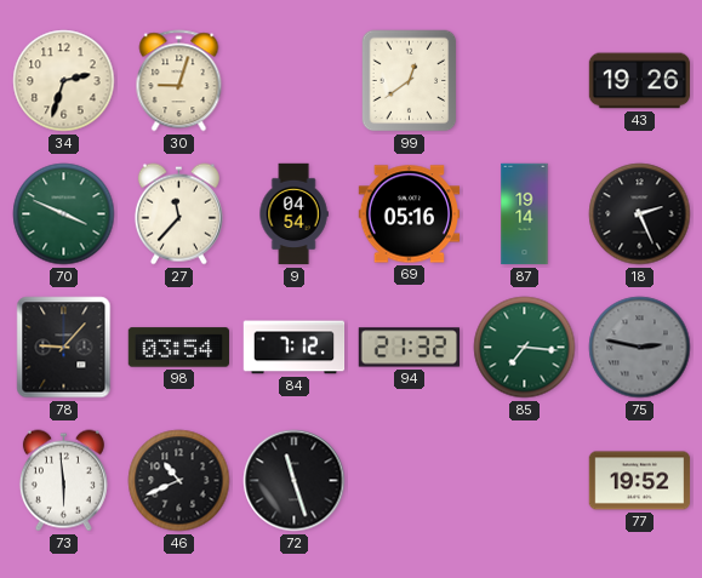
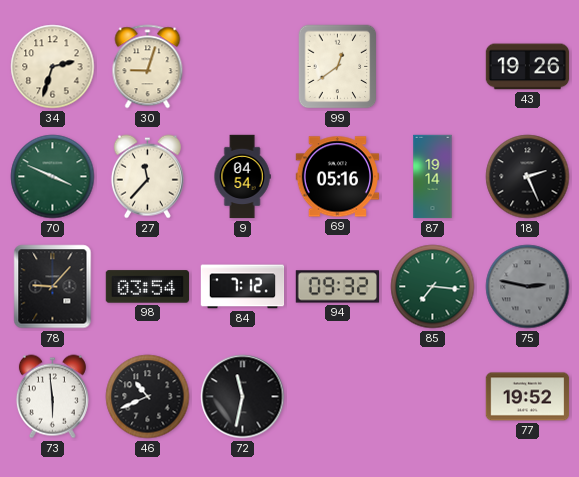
94: 21:32 -> 09:32
72: 11:27 -> 11:32
